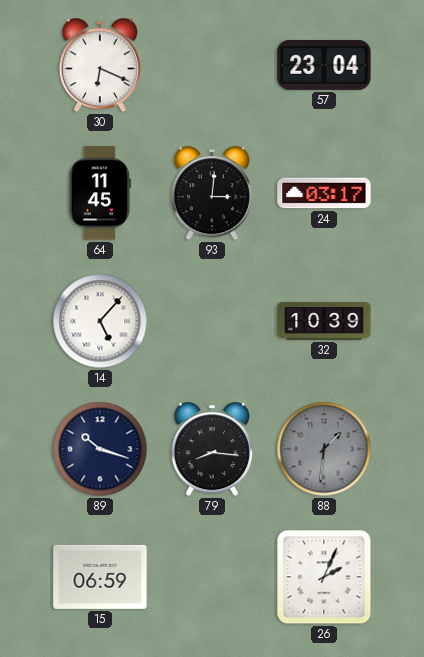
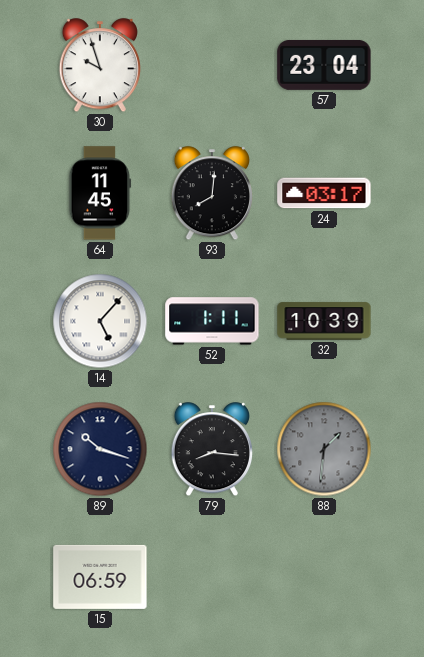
30: 6:19 -> 9:57
93: 3:01 -> 8:01
52: none -> 1:11
26: 2:04 -> none
